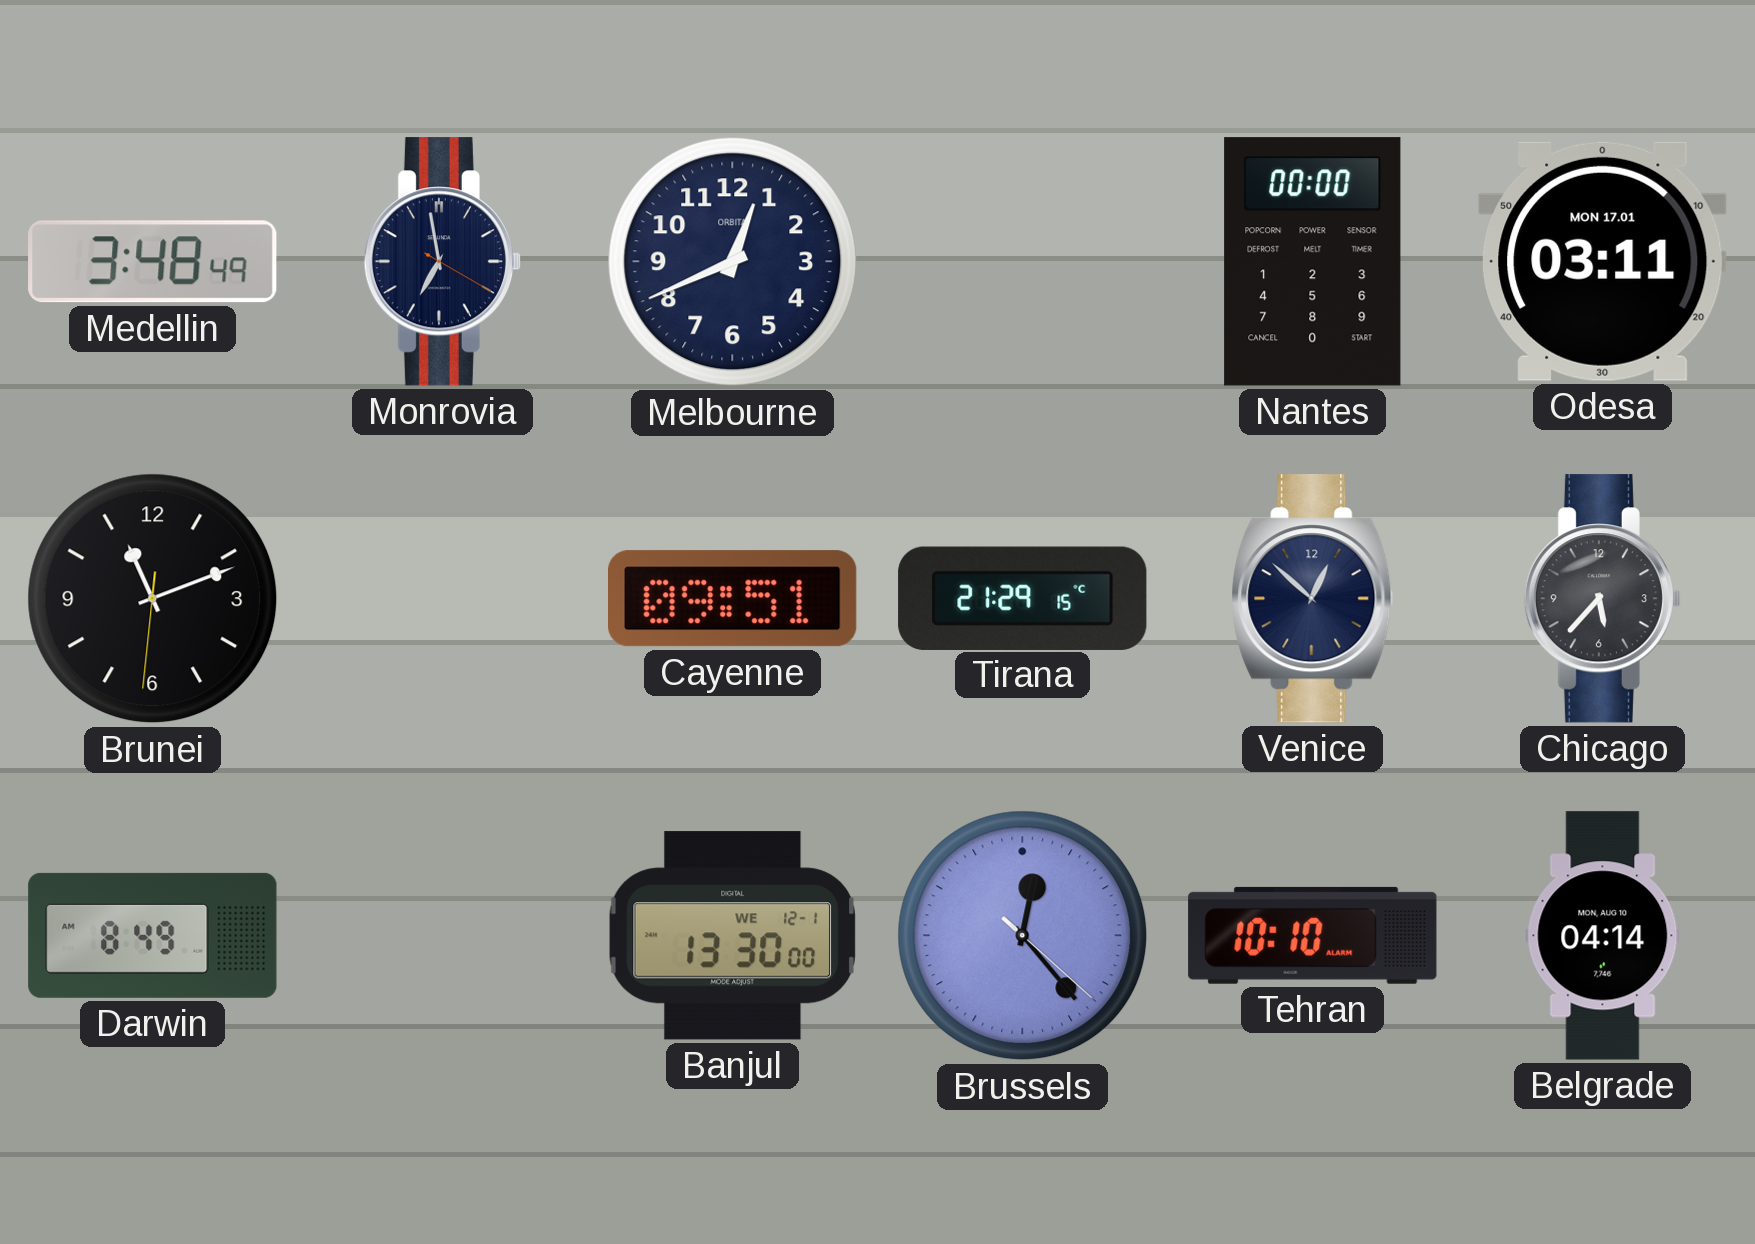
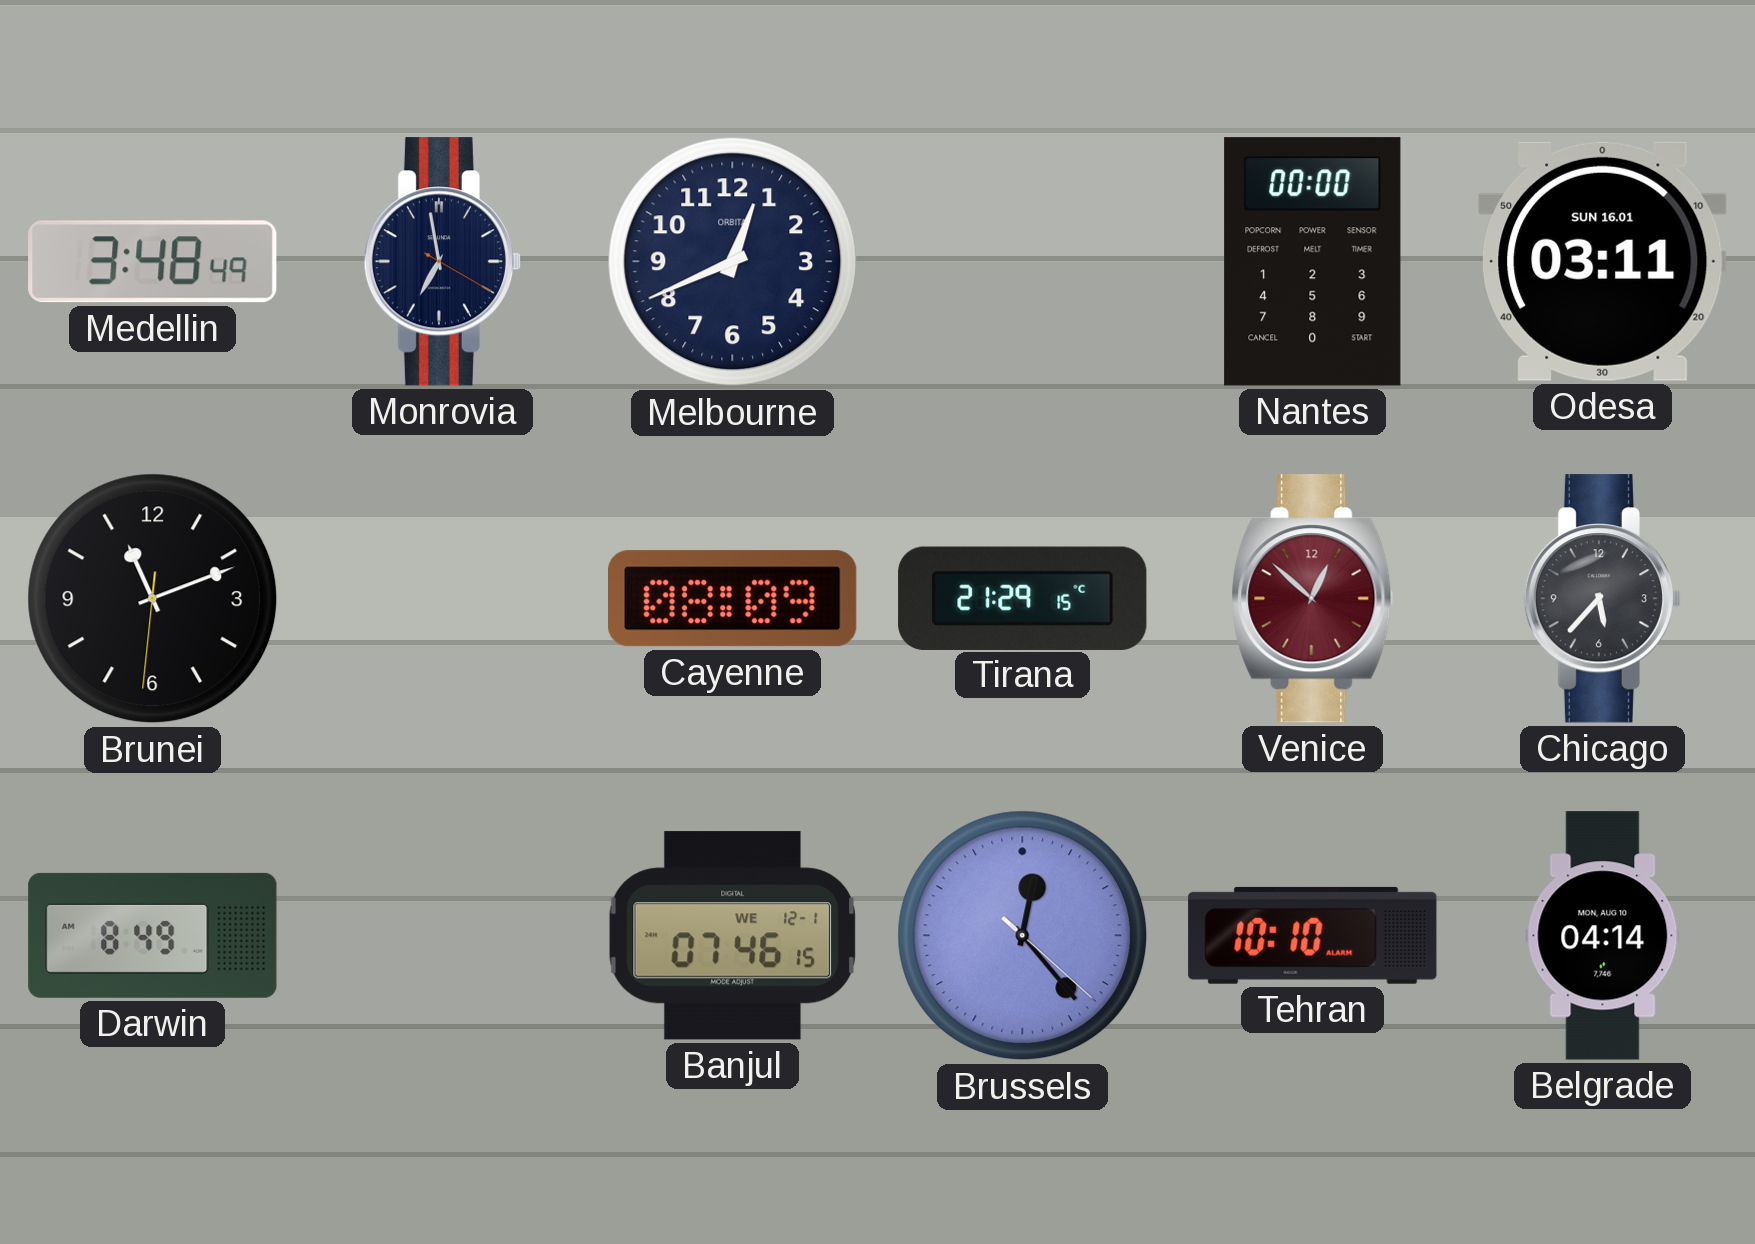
Odesa date: MON 17.01 -> SUN 16.01
Cayenne: 09:51 -> 08:09
Venice dial: navy -> burgundy
Banjul: 13:30 -> 07:46
